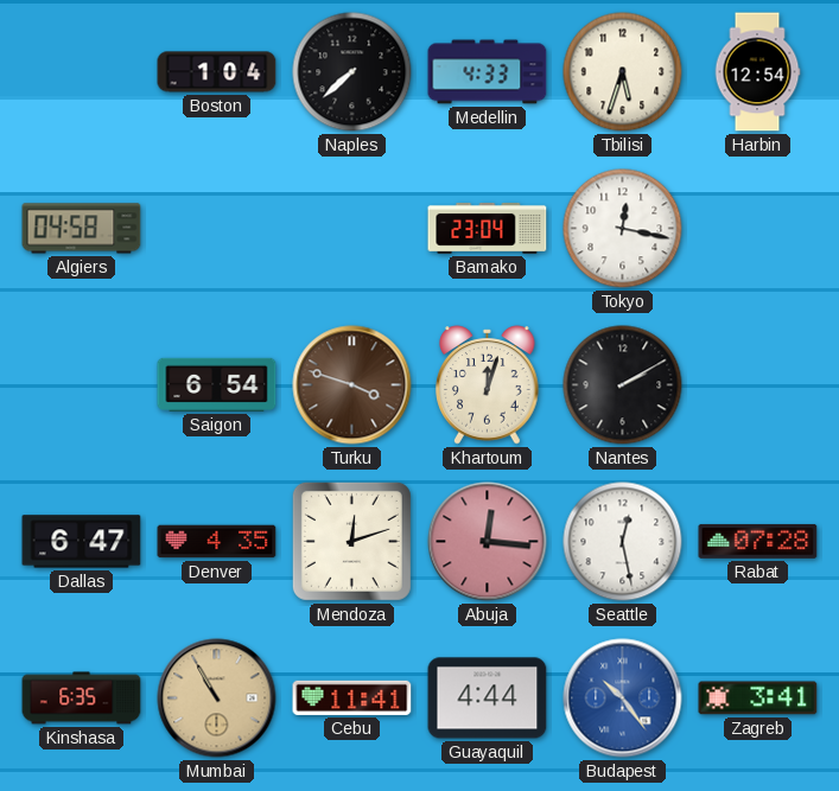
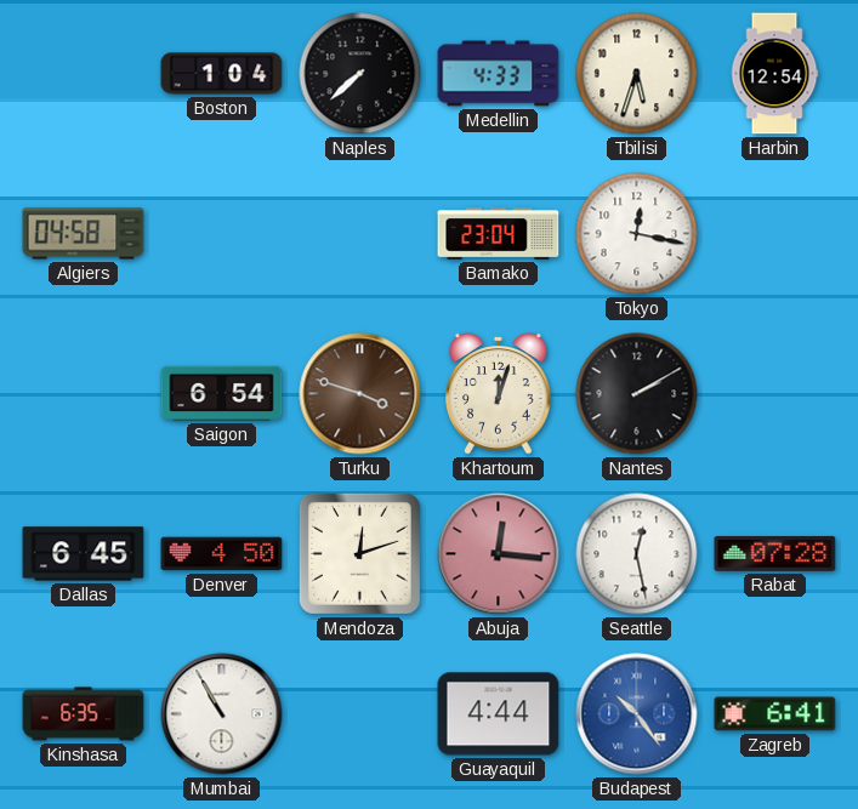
Dallas: 6:47 -> 6:45
Denver: 4:35 -> 4:50
Mumbai dial: champagne -> white
Cebu: 11:41 -> none
Zagreb: 3:41 -> 6:41
